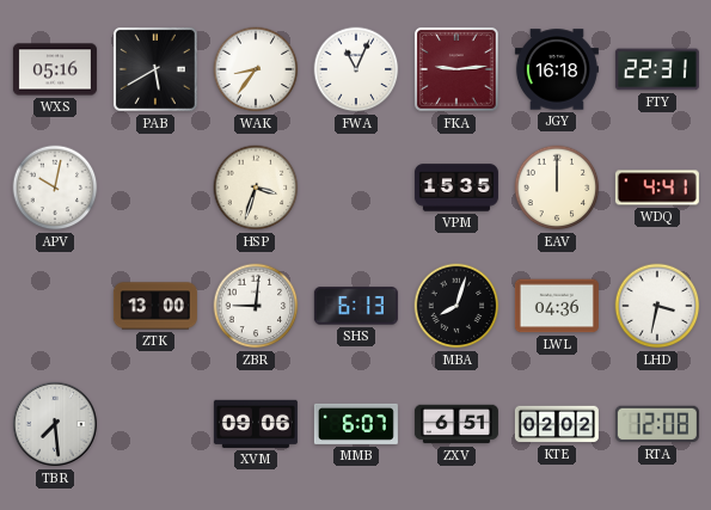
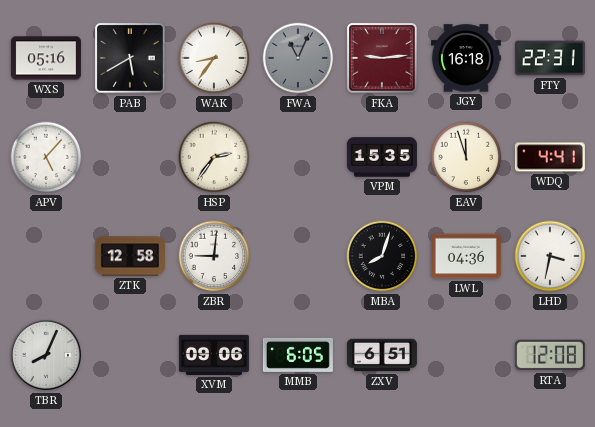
FWA dial: white -> grey
APV: 10:02 -> 5:07
HSP: 3:33 -> 2:36
EAV: 12:00 -> 11:57
ZTK: 13:00 -> 12:58
SHS: 6:13 -> none
TBR: 7:29 -> 8:04
MMB: 6:07 -> 6:05
KTE: 02:02 -> none
